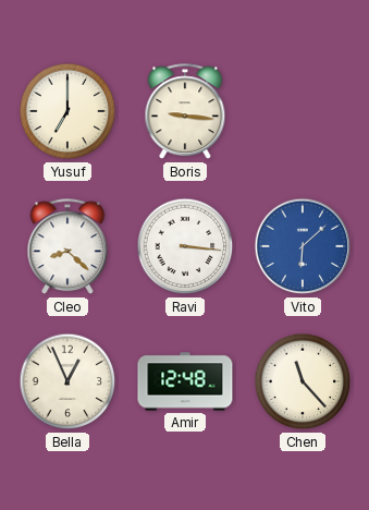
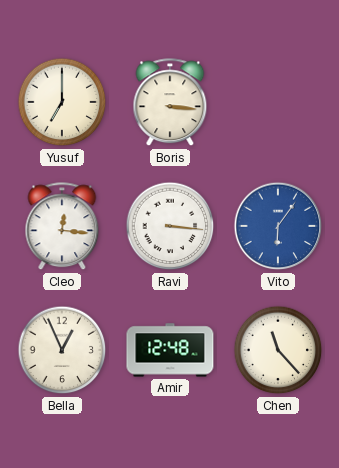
Boris: 9:16 -> 3:16
Cleo: 8:22 -> 12:16
Vito: 6:08 -> 6:06
